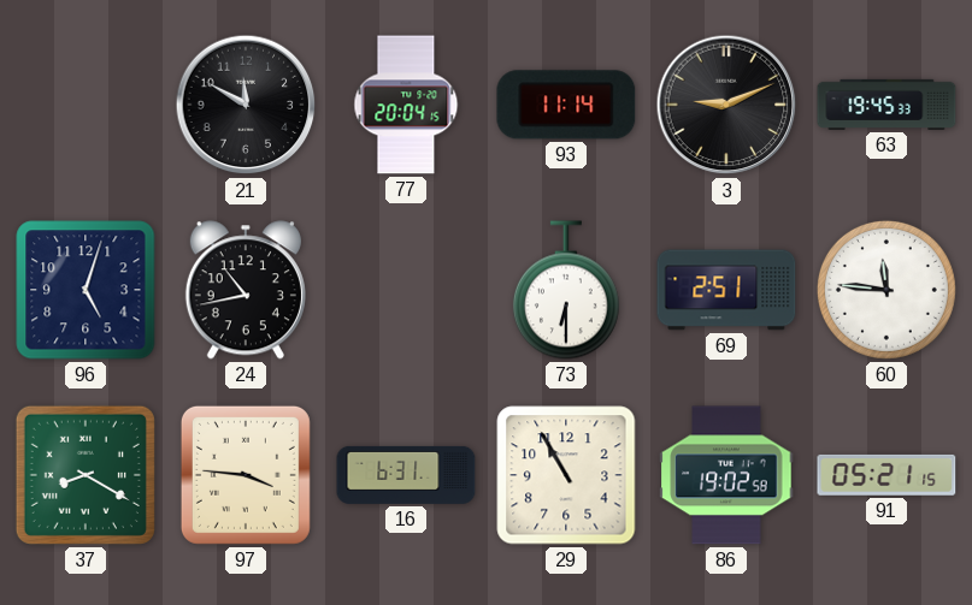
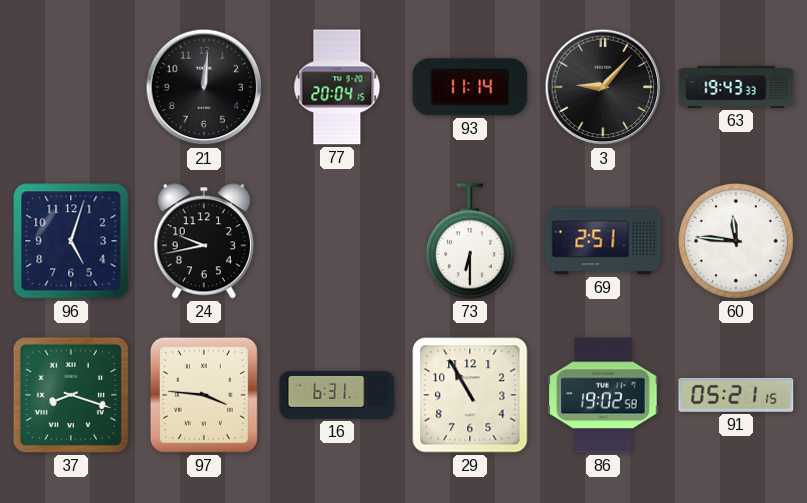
21: 11:50 -> 12:01
3: 9:11 -> 9:07
63: 19:45 -> 19:43
24: 10:43 -> 9:43
37: 8:20 -> 8:18
